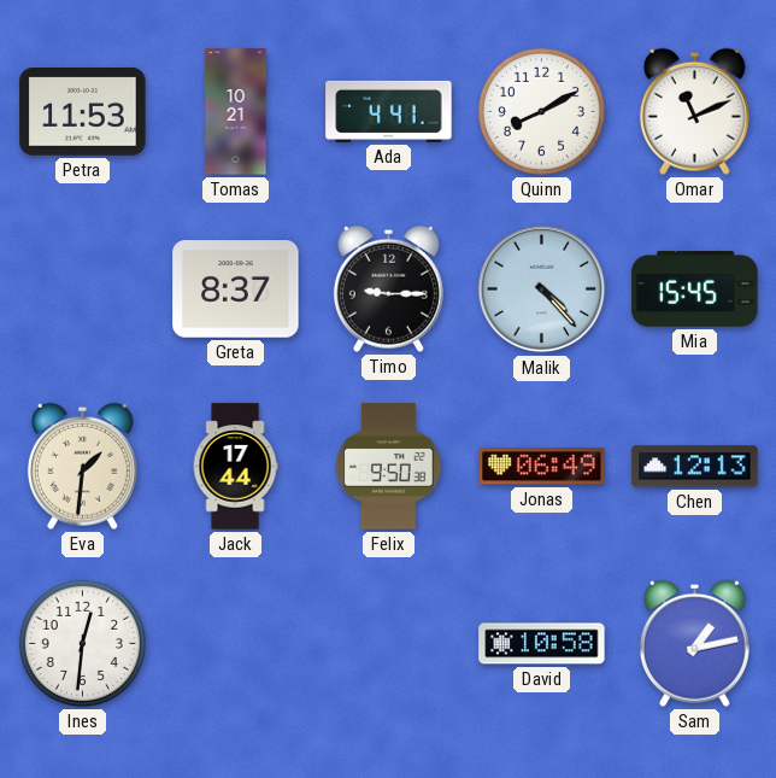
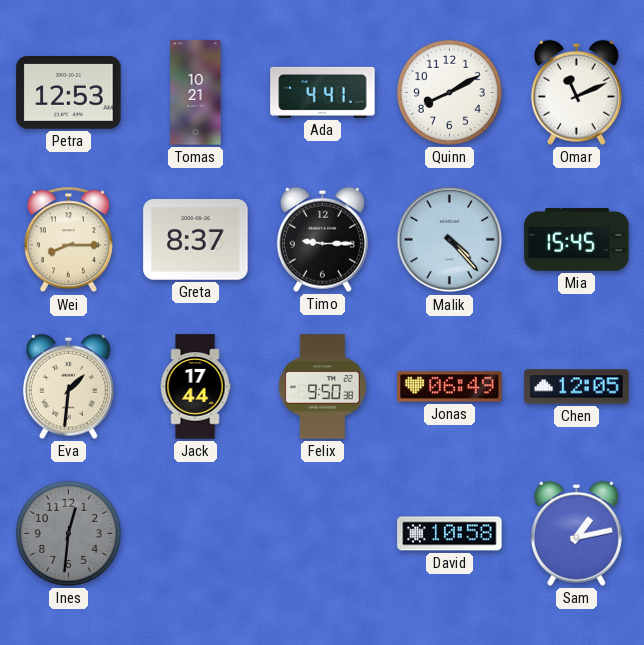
Petra: 11:53 -> 12:53
Wei: none -> 8:15
Chen: 12:13 -> 12:05
Ines dial: white -> grey
